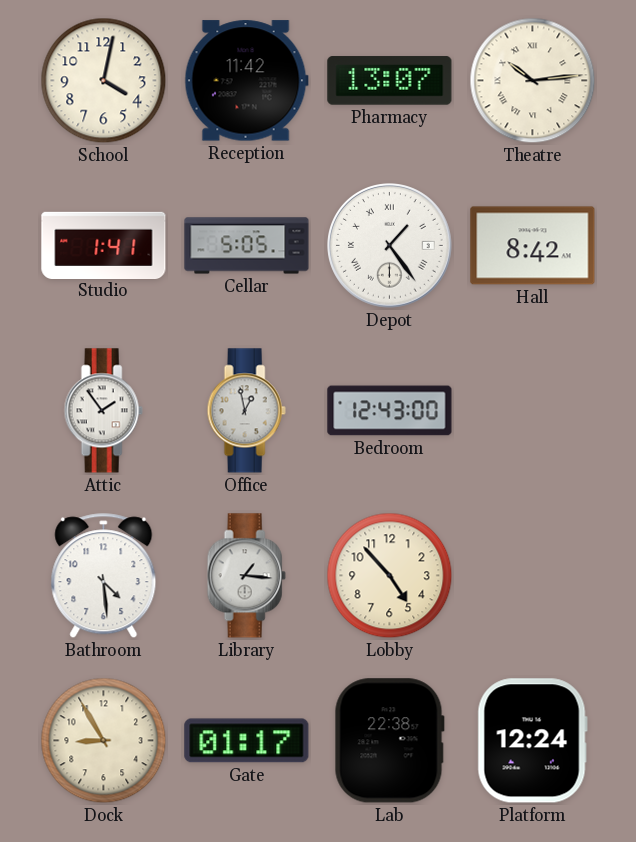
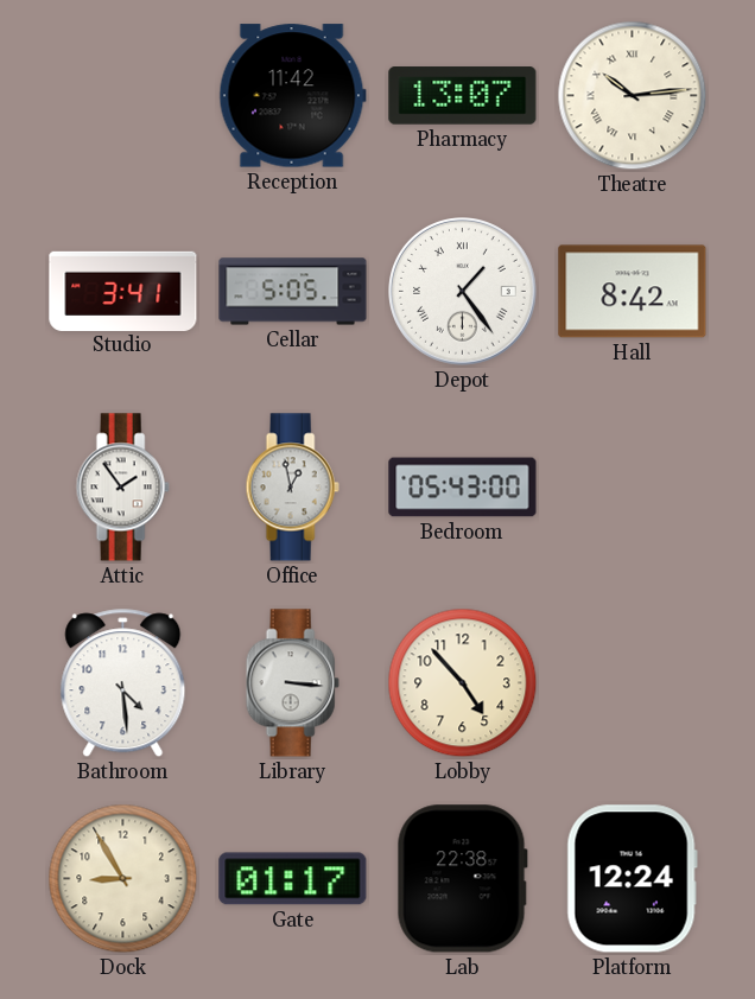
School: 4:02 -> none
Studio: 1:41 -> 3:41
Bedroom: 12:43 -> 05:43
Library: 1:16 -> 3:16
